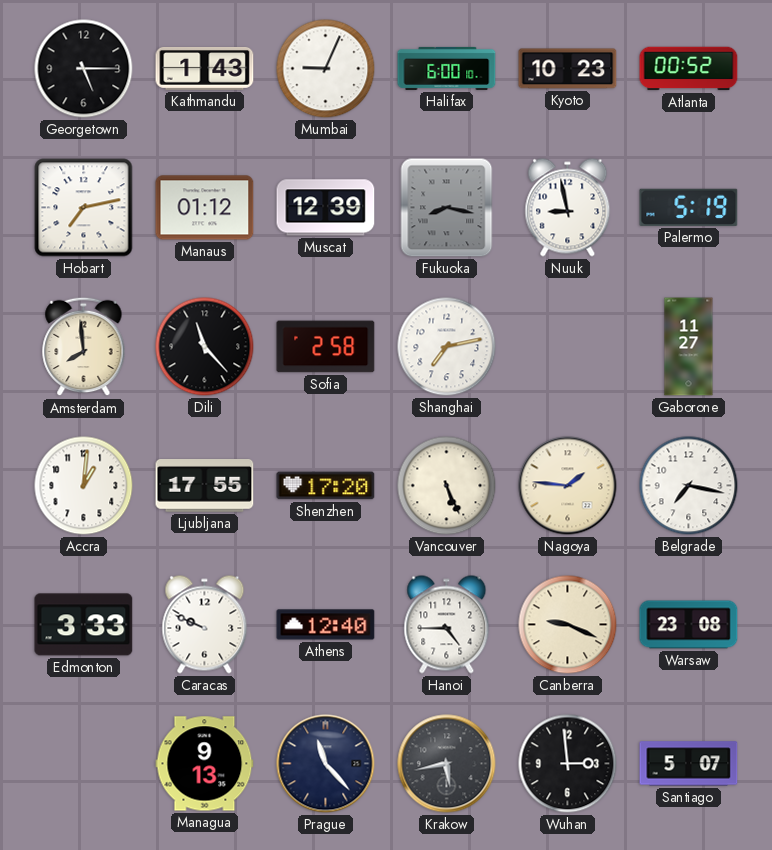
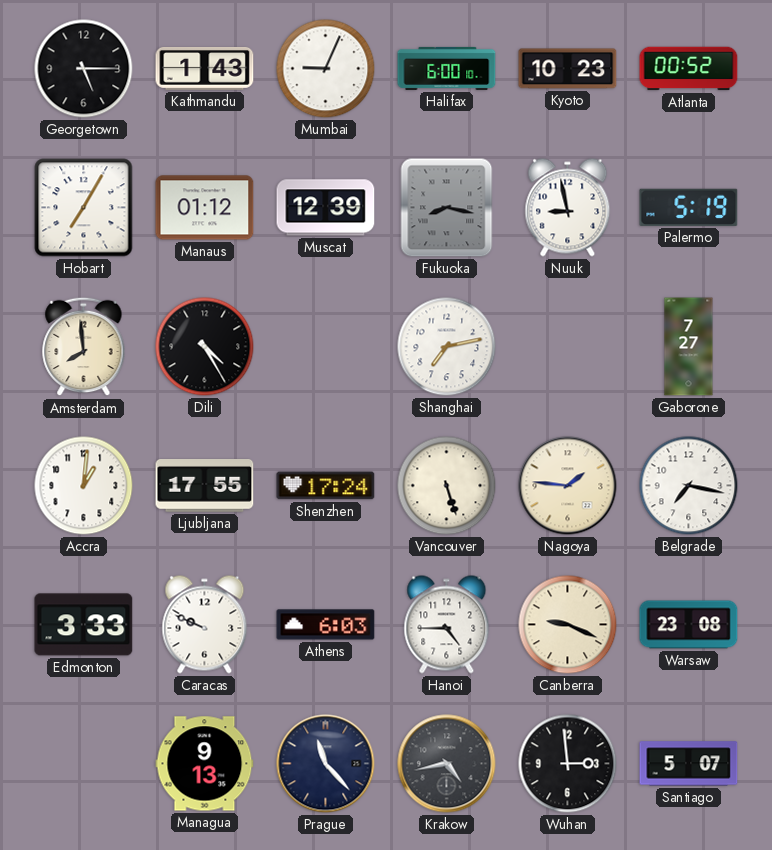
Hobart: 7:13 -> 7:05
Dili: 11:23 -> 4:25
Sofia: 2:58 -> none
Gaborone: 11:27 -> 7:27
Shenzhen: 17:20 -> 17:24
Vancouver: 5:26 -> 5:27
Athens: 12:40 -> 6:03
Krakow: 5:43 -> 4:43
